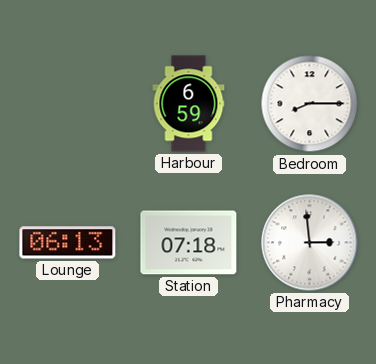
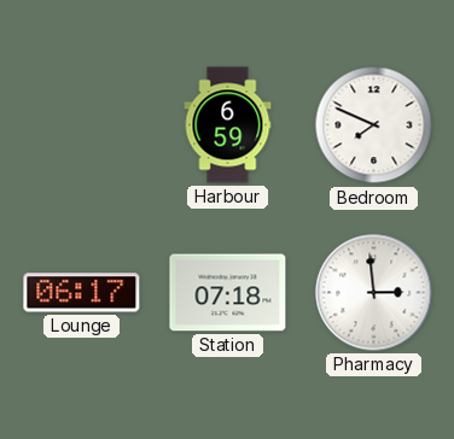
Bedroom: 8:15 -> 7:49
Lounge: 06:13 -> 06:17
